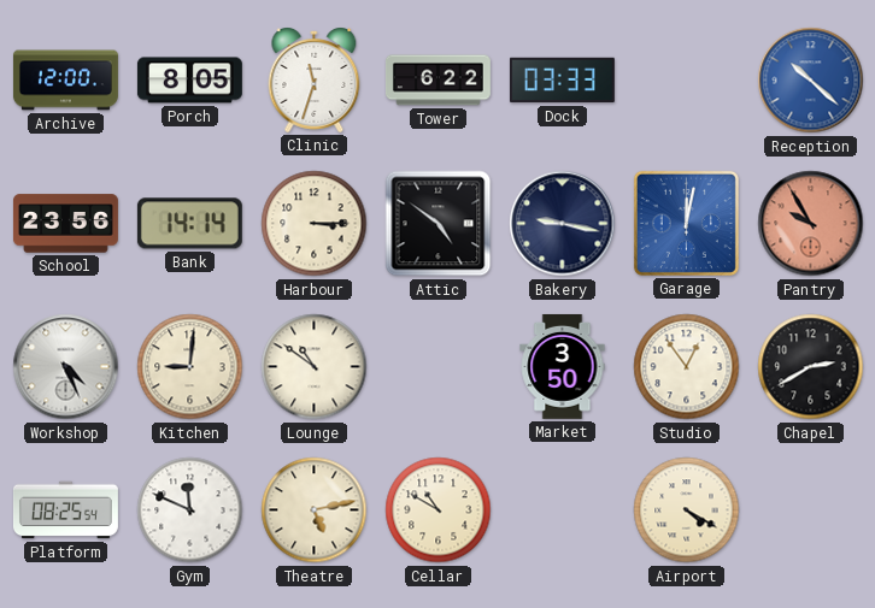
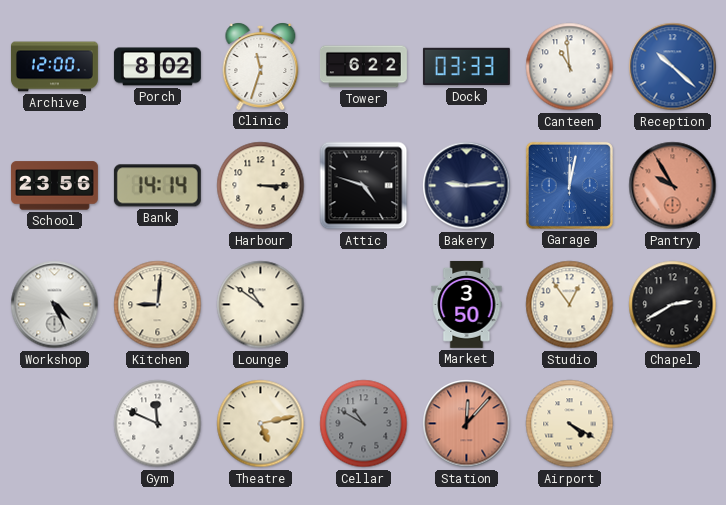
Porch: 8:05 -> 8:02
Canteen: none -> 10:59
Attic: 4:51 -> 4:48
Bakery: 9:17 -> 9:14
Platform: 08:25 -> none
Cellar dial: cream -> grey
Station: none -> 12:07
